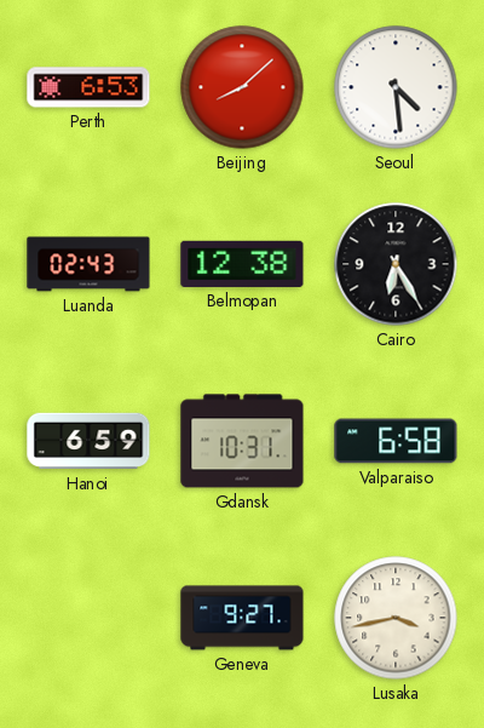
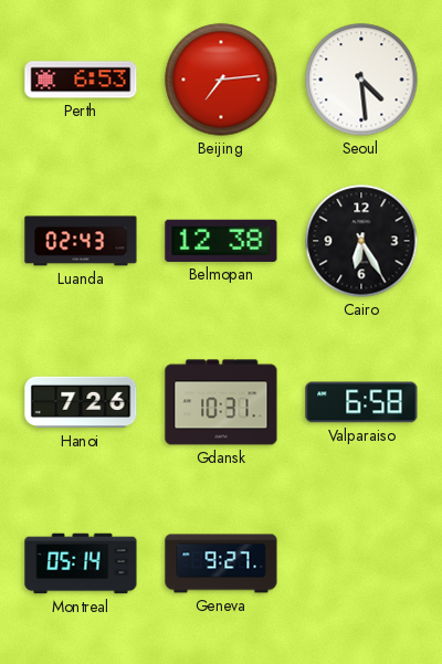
Beijing: 8:08 -> 7:14
Hanoi: 6:59 -> 7:26
Montreal: none -> 05:14
Lusaka: 3:43 -> none
